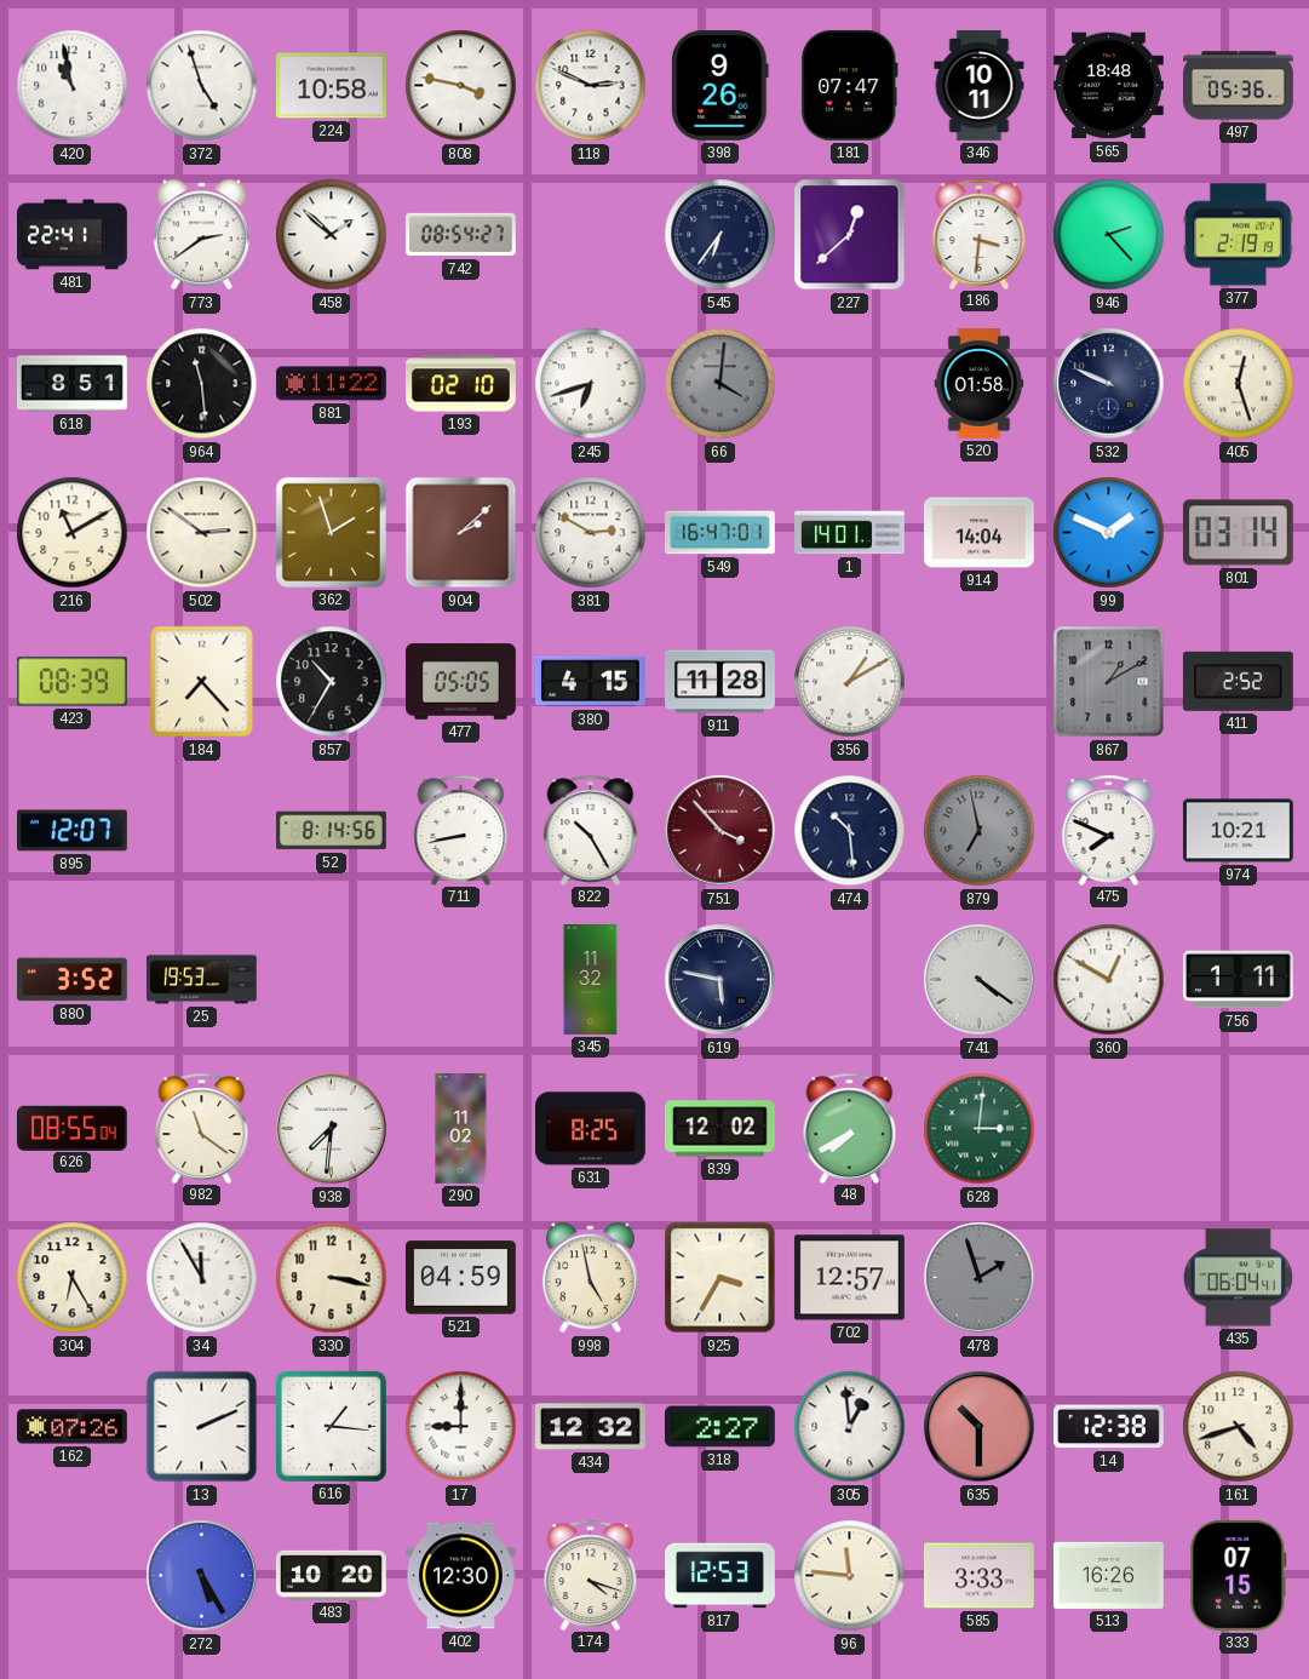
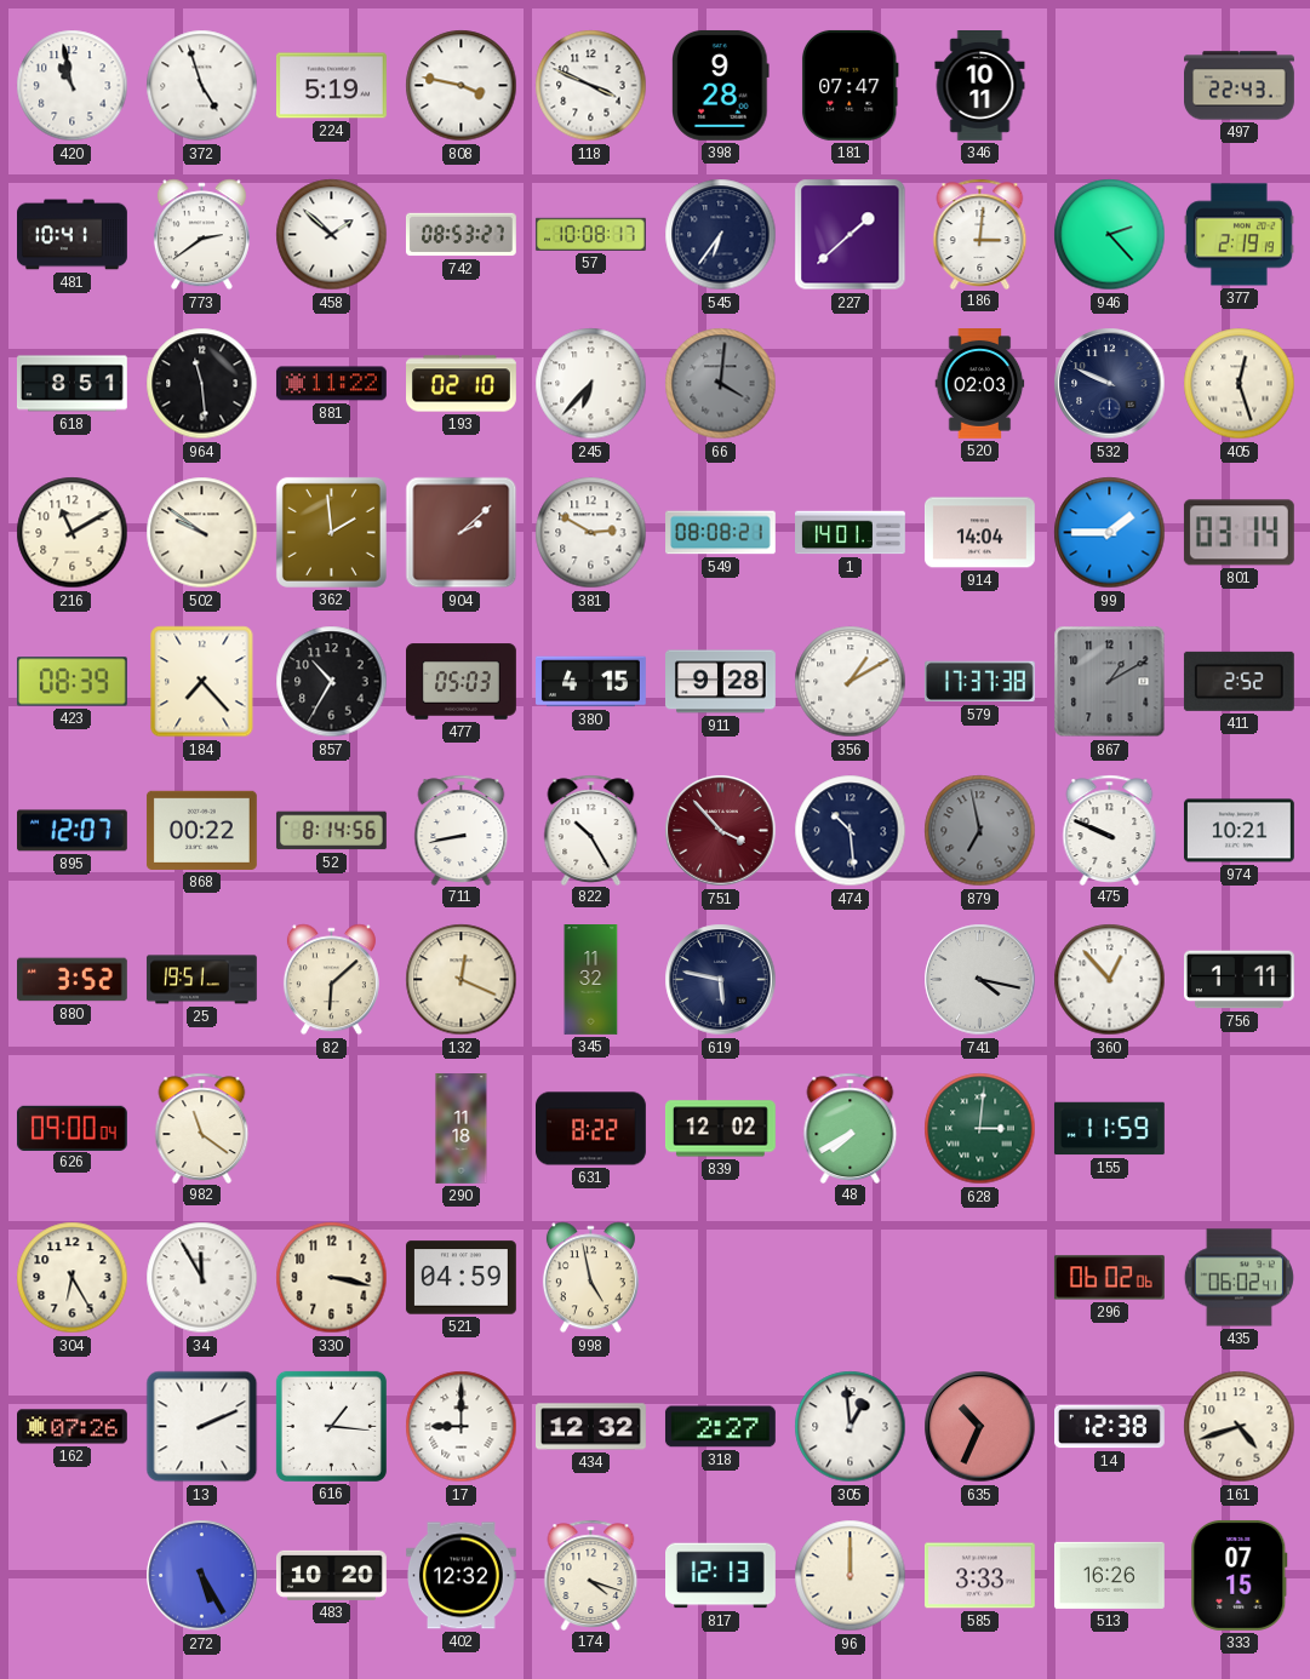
224: 10:58 -> 5:19
118: 2:49 -> 3:49
398: 9:26 -> 9:28
565: 18:48 -> none
497: 05:36 -> 22:43
481: 22:41 -> 10:41
742: 08:54 -> 08:53
57: none -> 10:08
227: 12:38 -> 1:38
186: 3:31 -> 3:01
245: 6:42 -> 6:37
520: 01:58 -> 02:03
502: 2:51 -> 9:51
362: 1:57 -> 1:59
549: 16:47 -> 08:08
99: 1:49 -> 1:45
477: 05:05 -> 05:03
911: 11:28 -> 9:28
579: none -> 17:37
868: none -> 00:22
475: 7:49 -> 9:49
25: 19:53 -> 19:51
82: none -> 6:08
132: none -> 12:19
741: 4:21 -> 4:17
360: 12:50 -> 12:53
626: 08:55 -> 09:00
938: 7:31 -> none
290: 11:02 -> 11:18
631: 8:25 -> 8:22
155: none -> 11:59
925: 3:35 -> none
702: 12:57 -> none
478: 1:57 -> none
296: none -> 06:02
435: 06:04 -> 06:02
635: 10:30 -> 10:34
402: 12:30 -> 12:32
817: 12:53 -> 12:13
96: 11:46 -> 12:00
